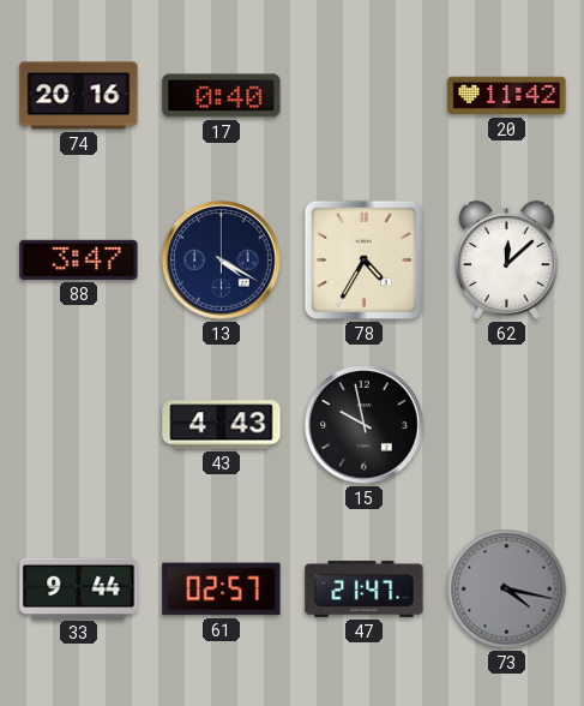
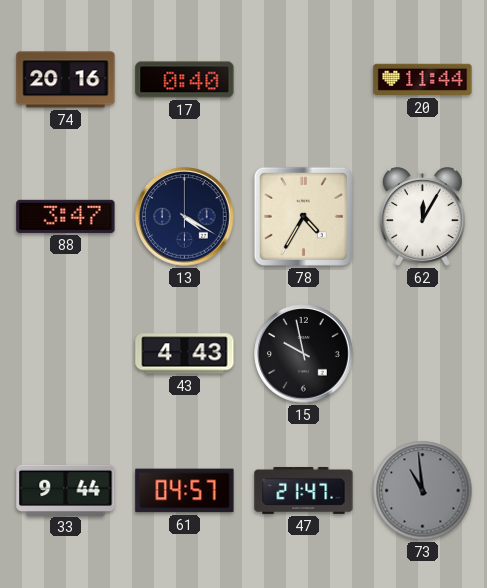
20: 11:42 -> 11:44
62: 12:08 -> 12:05
61: 02:57 -> 04:57
73: 4:17 -> 10:59
